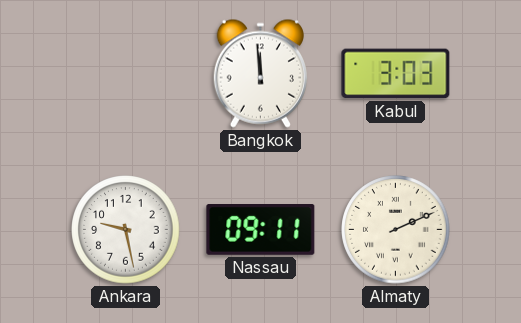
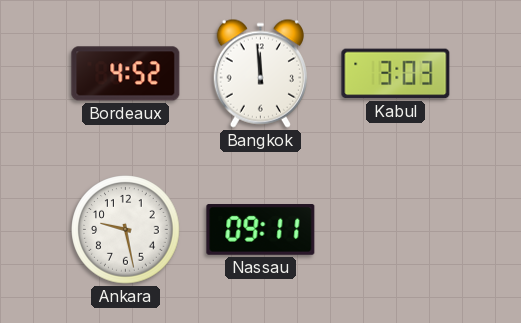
Bordeaux: none -> 4:52
Almaty: 2:11 -> none
